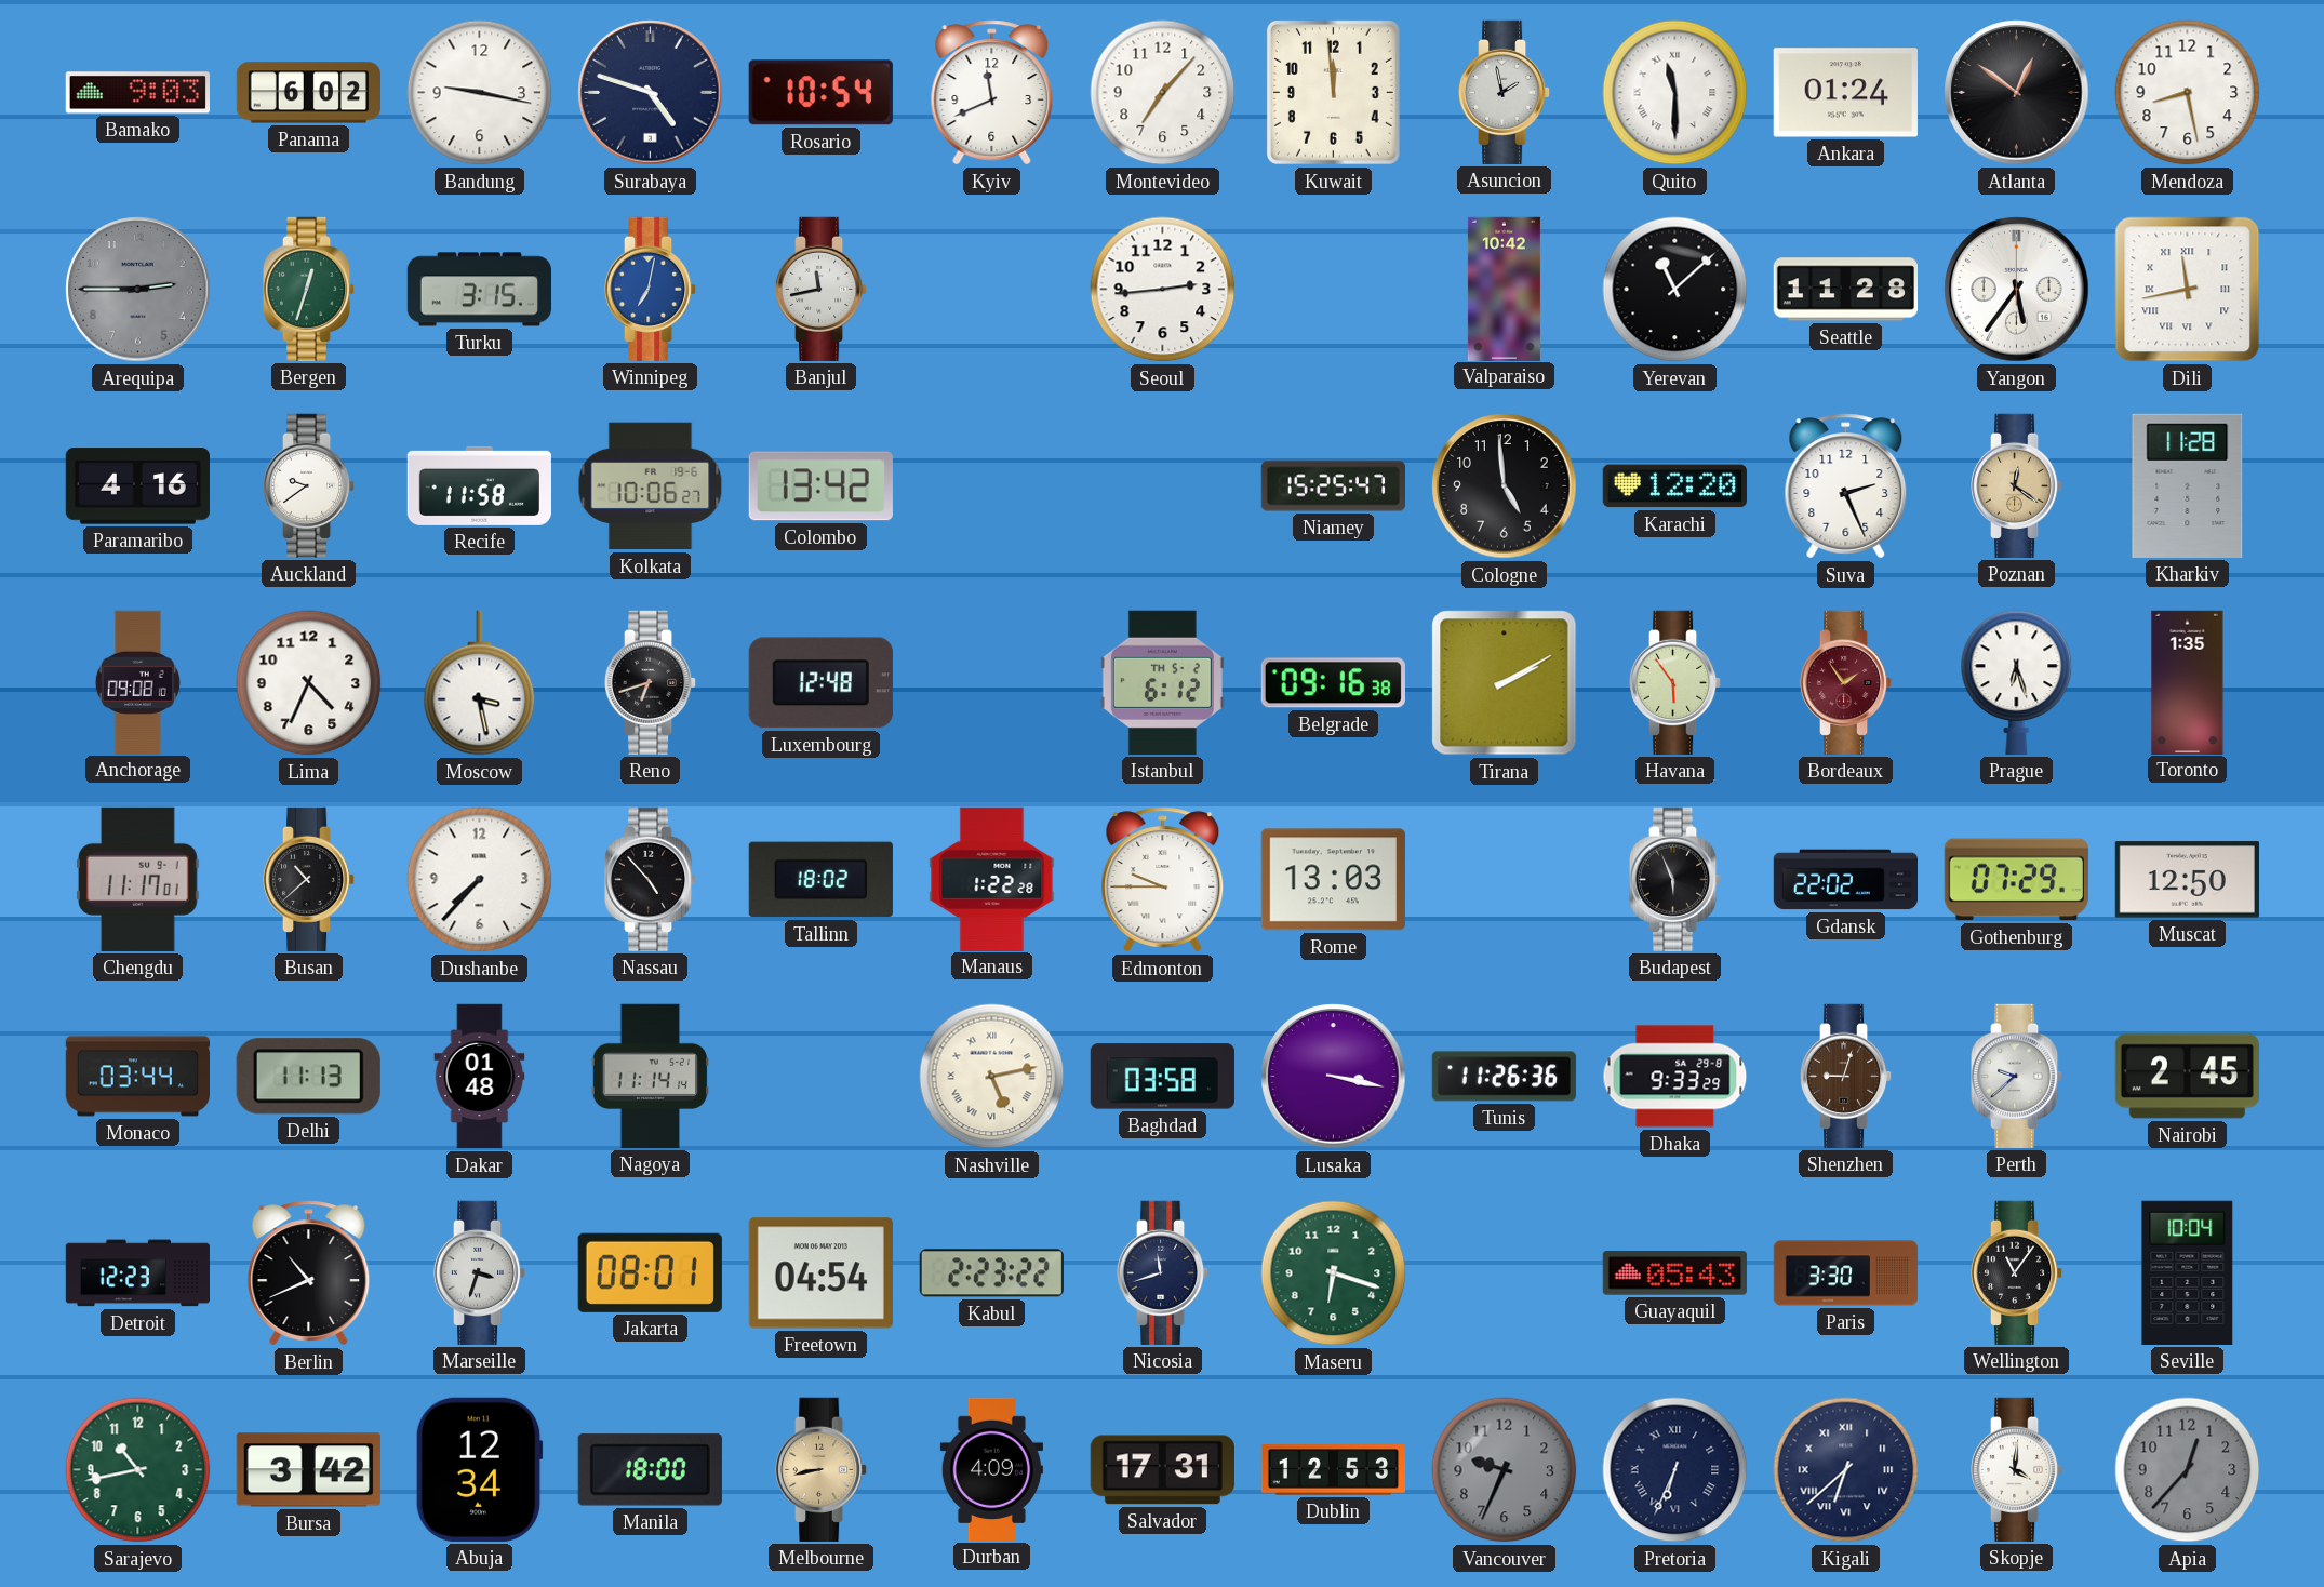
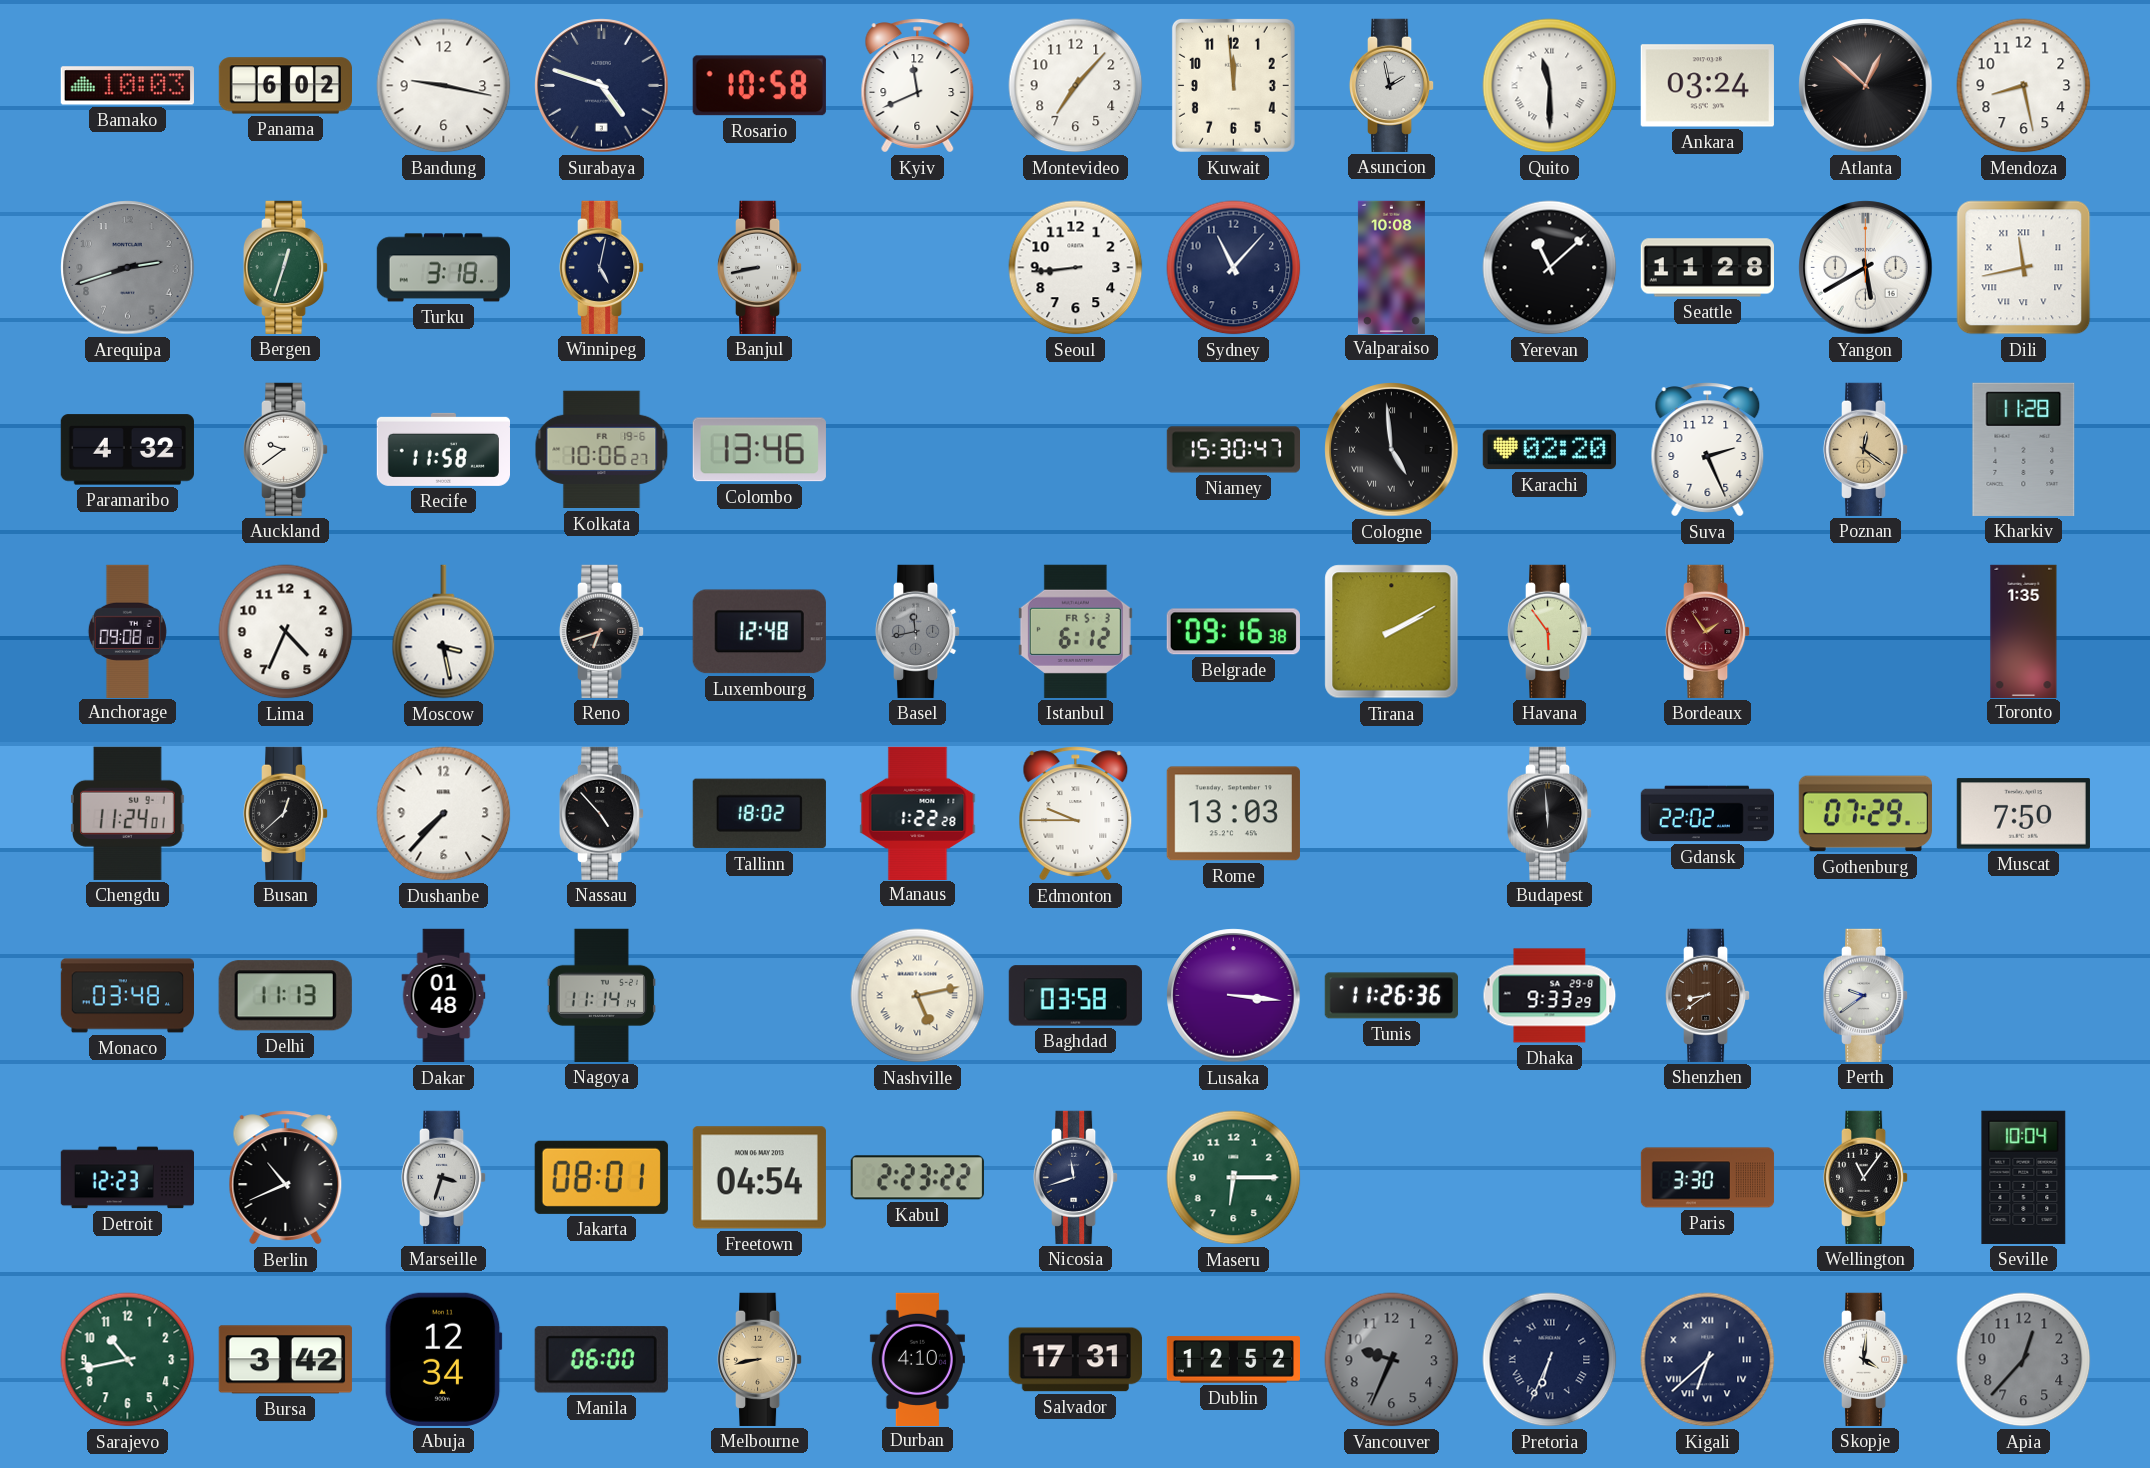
Bamako: 9:03 -> 10:03
Rosario: 10:54 -> 10:58
Ankara: 01:24 -> 03:24
Atlanta: 12:51 -> 12:52
Arequipa: 2:45 -> 2:42
Turku: 3:15 -> 3:18
Winnipeg: 7:02 -> 5:02
Winnipeg dial: blue -> navy
Banjul: 11:43 -> 8:43
Seoul: 2:44 -> 8:44
Sydney: none -> 11:07
Valparaiso: 10:42 -> 10:08
Yangon: 5:36 -> 5:40
Paramaribo: 4:16 -> 4:32
Colombo: 13:42 -> 13:46
Niamey: 15:25 -> 15:30
Cologne numerals: Arabic -> Roman
Karachi: 12:20 -> 02:20
Basel: none -> 11:43
Istanbul date: TH 5-2 -> FR 5-3
Prague: 6:27 -> none
Chengdu: 11:17 -> 11:24
Busan: 10:38 -> 12:38
Budapest: 5:56 -> 5:59
Muscat: 12:50 -> 7:50
Monaco: 03:44 -> 03:48
Lusaka: 3:17 -> 3:16
Shenzhen: 9:03 -> 8:39
Perth: 9:38 -> 9:39
Nairobi: 2:45 -> none
Maseru: 6:18 -> 6:15
Guayaquil: 05:43 -> none
Manila: 18:00 -> 06:00
Durban: 4:09 -> 4:10
Dublin: 12:53 -> 12:52
